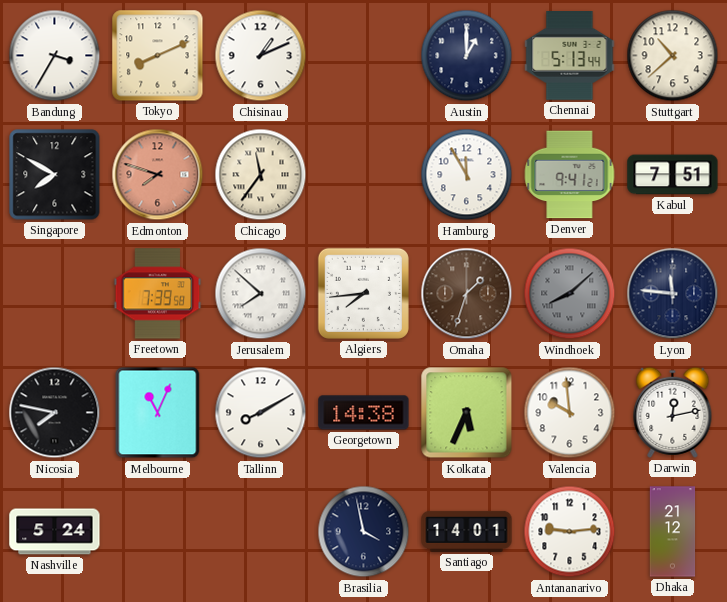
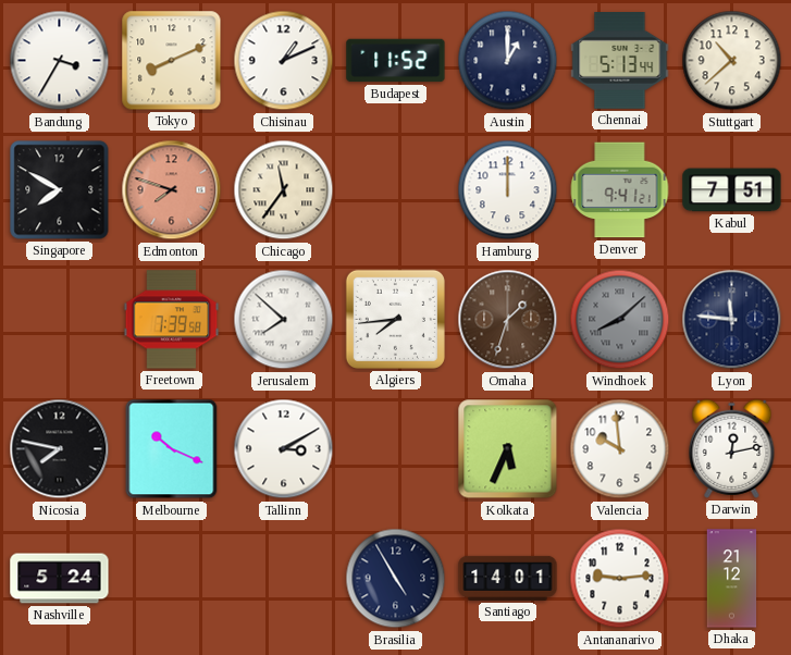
Budapest: none -> 11:52
Hamburg: 11:55 -> 12:00
Melbourne: 11:04 -> 10:19
Tallinn: 8:10 -> 3:10
Georgetown: 14:38 -> none
Brasilia: 3:58 -> 4:55
